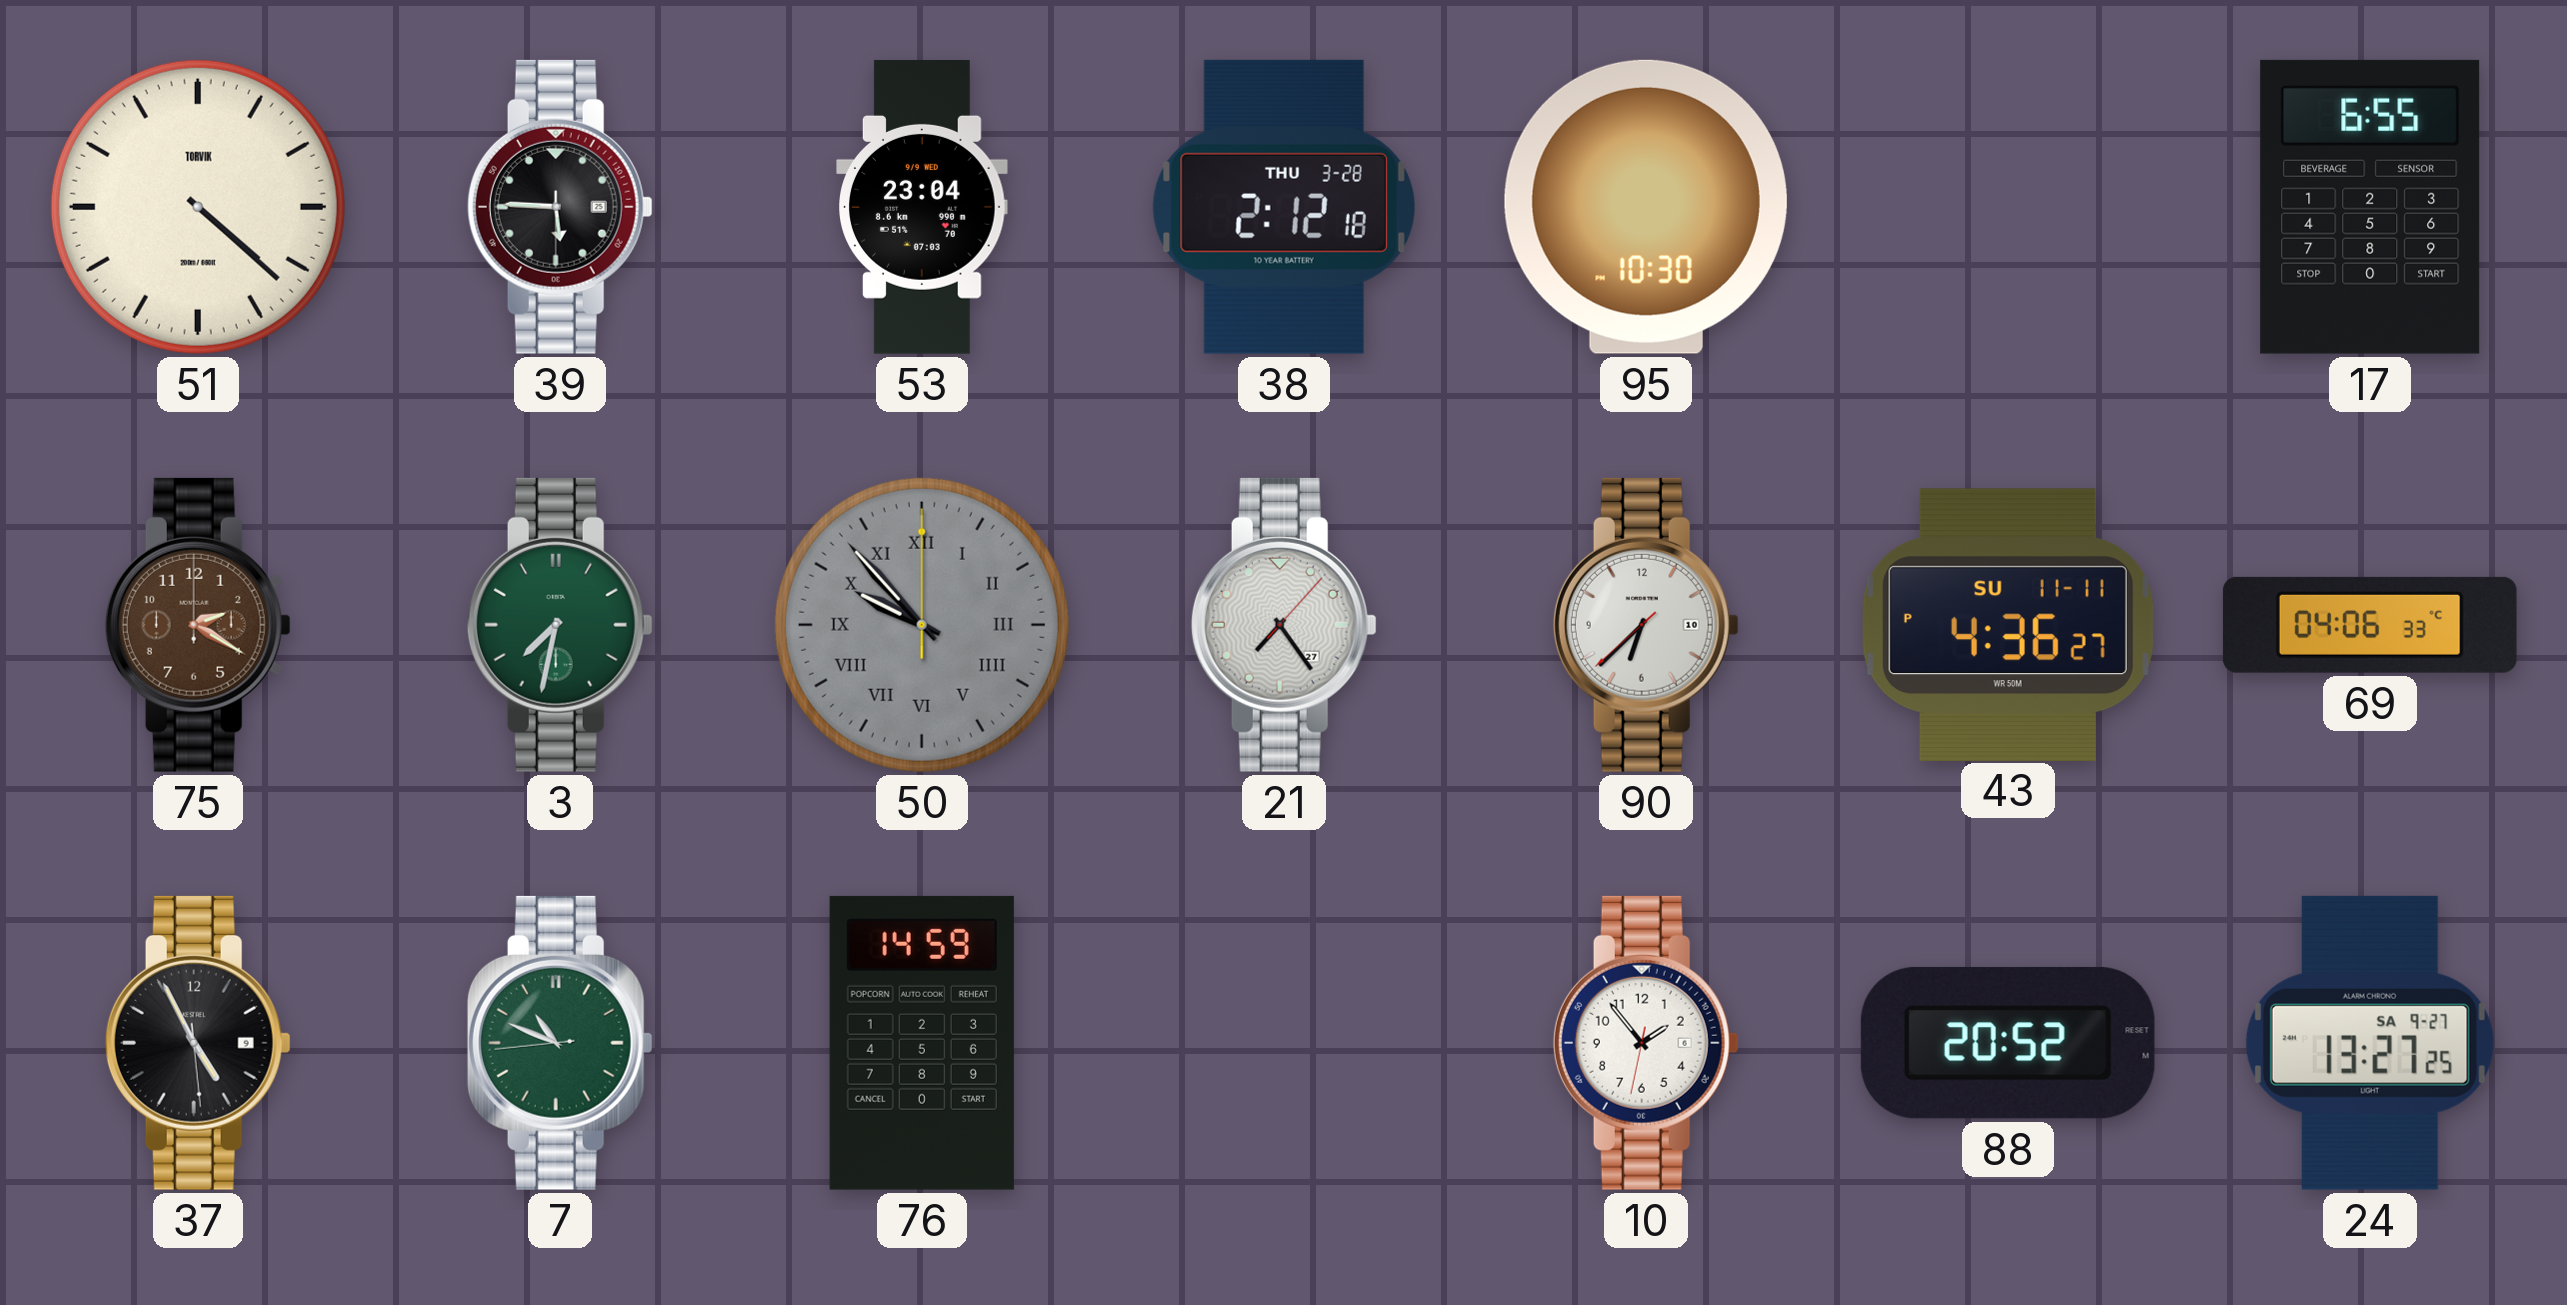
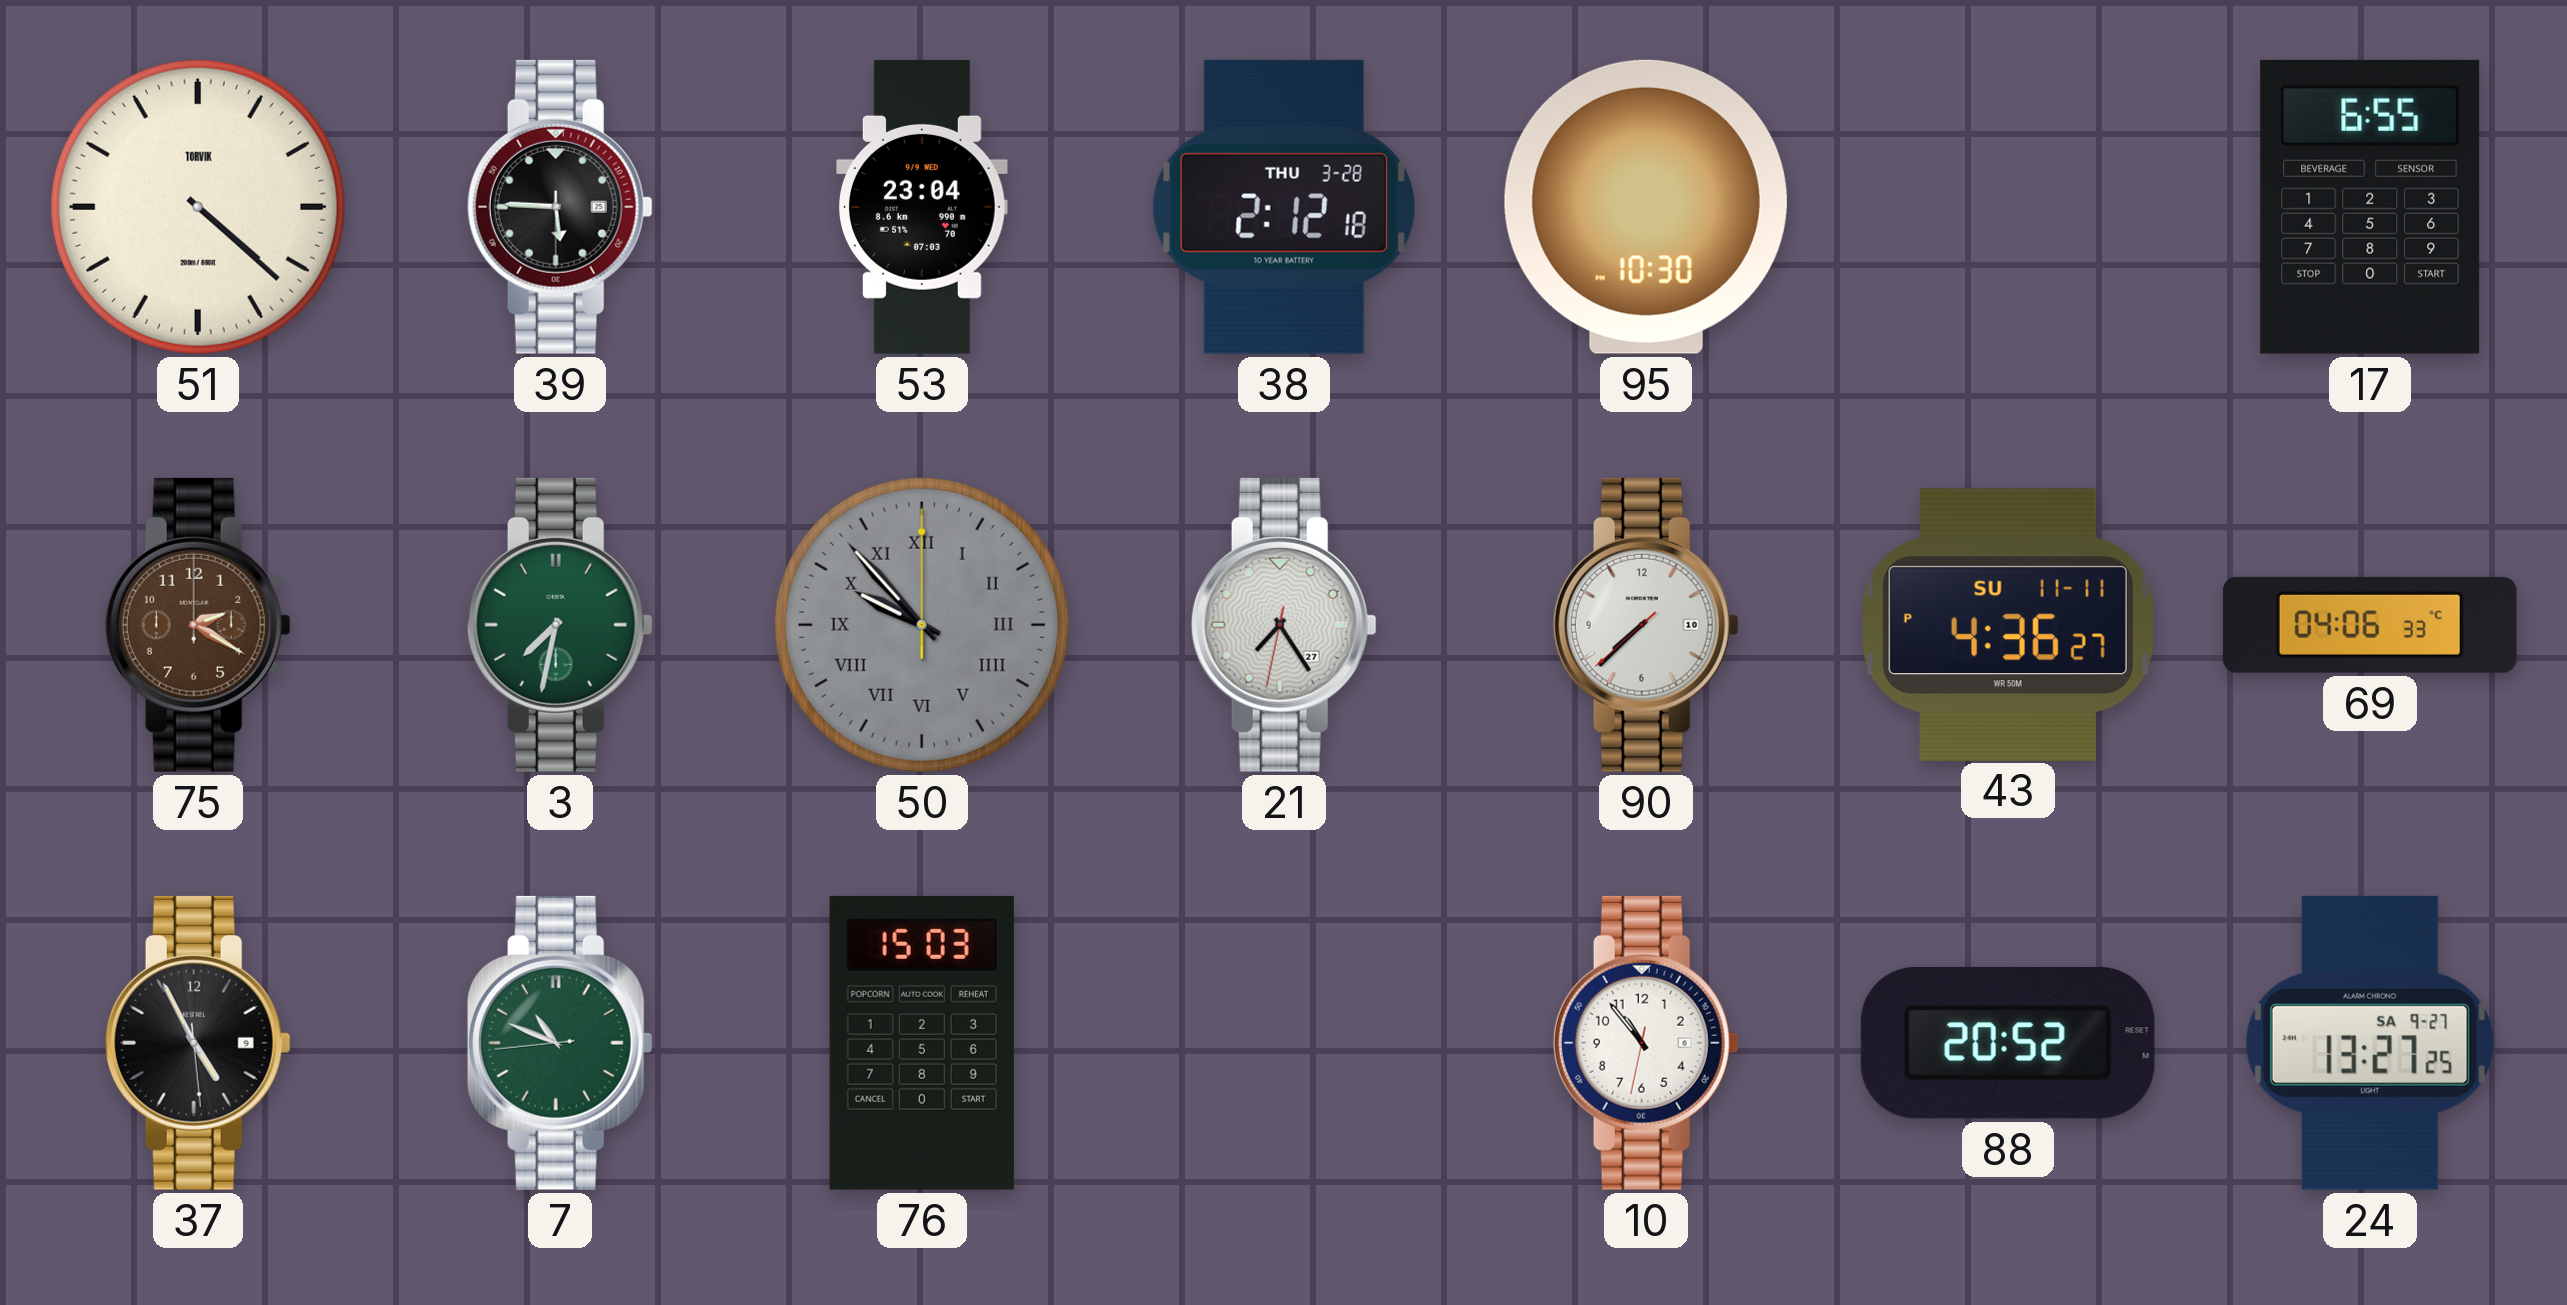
21: 7:24:07 -> 7:24:32
90: 6:37 -> 7:37
76: 14:59 -> 15:03
10: 1:53 -> 10:53
